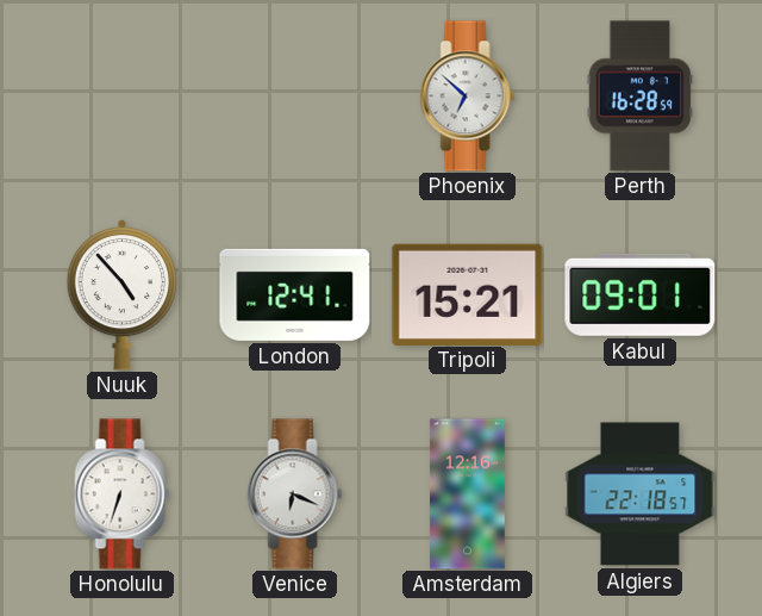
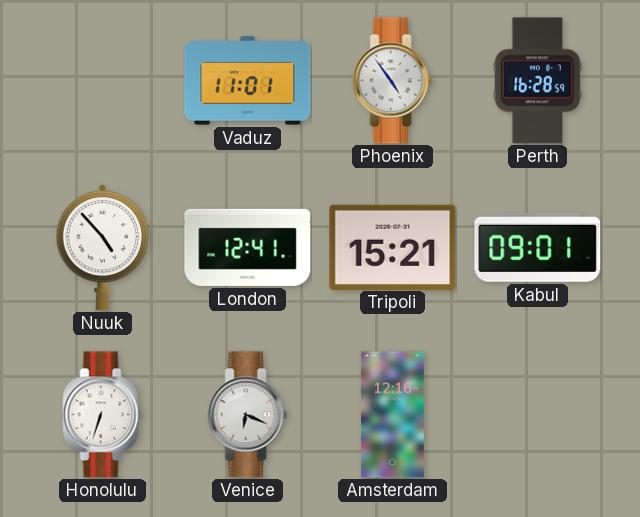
Vaduz: none -> 11:01
Phoenix: 6:52 -> 4:54
Algiers: 22:18 -> none
